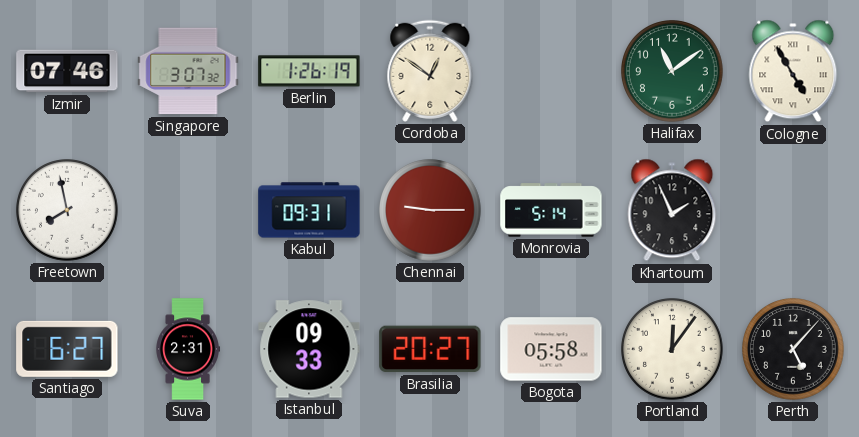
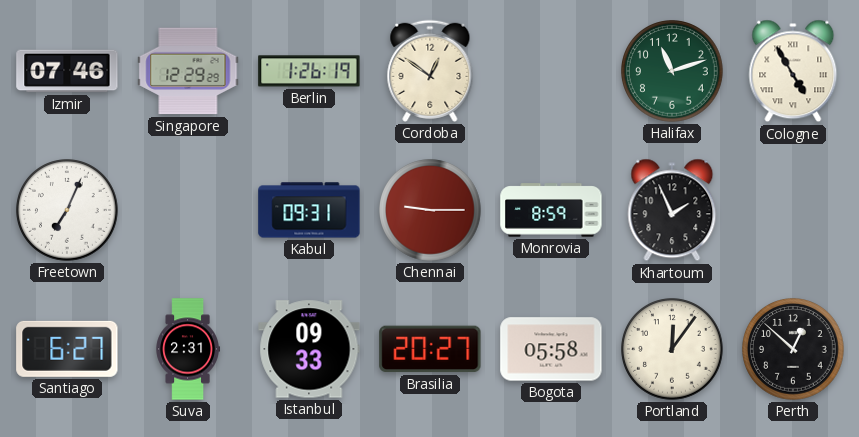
Singapore: 3:07 -> 12:29
Halifax: 11:09 -> 11:12
Freetown: 7:58 -> 7:04
Monrovia: 5:14 -> 8:59
Perth: 5:07 -> 12:52
